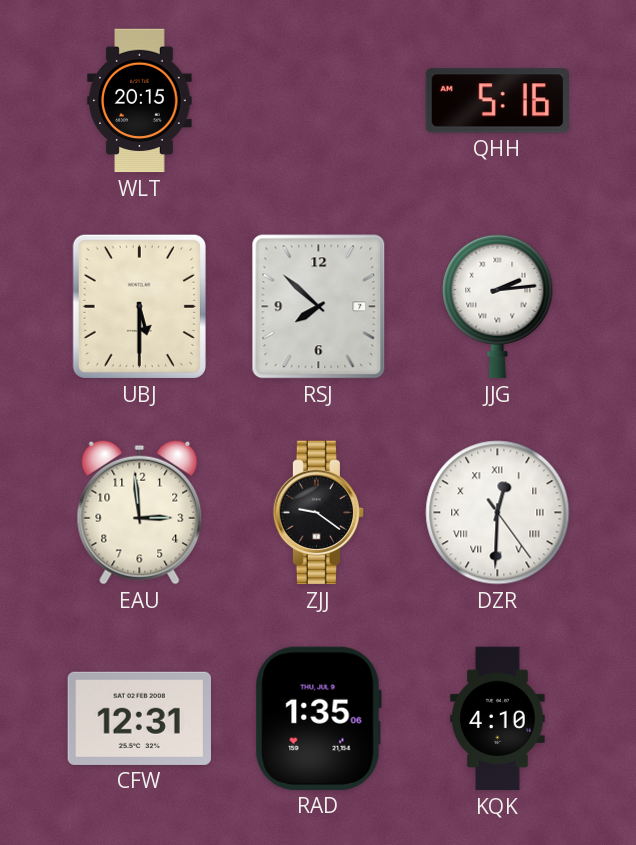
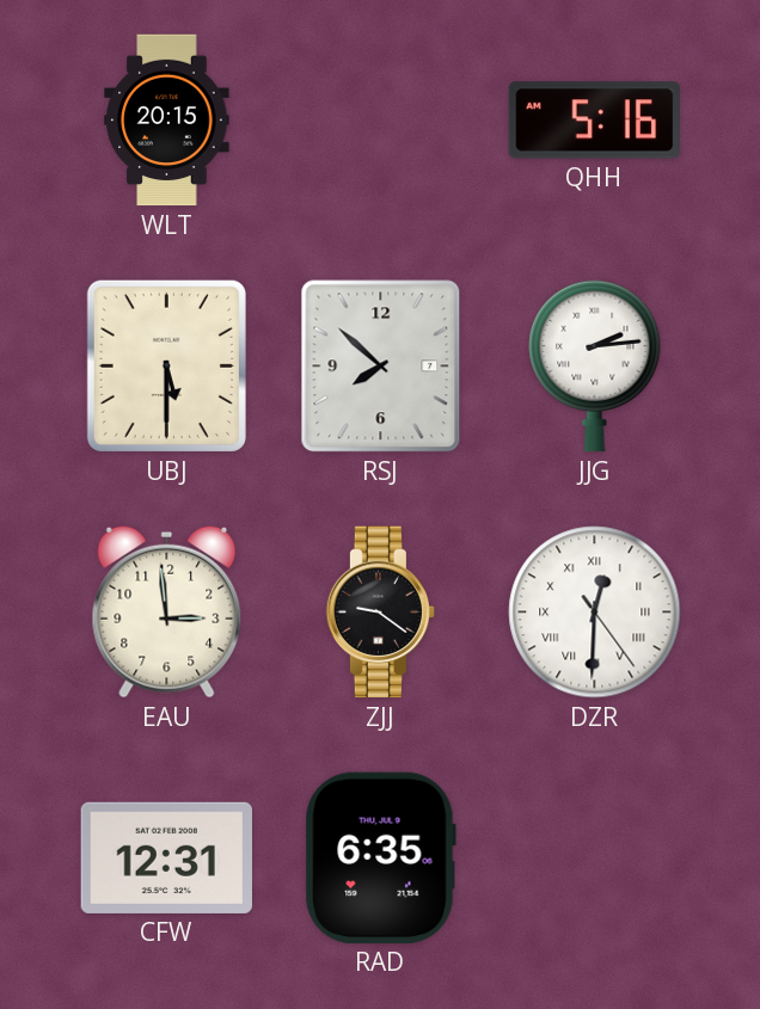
RAD: 1:35 -> 6:35
KQK: 4:10 -> none
